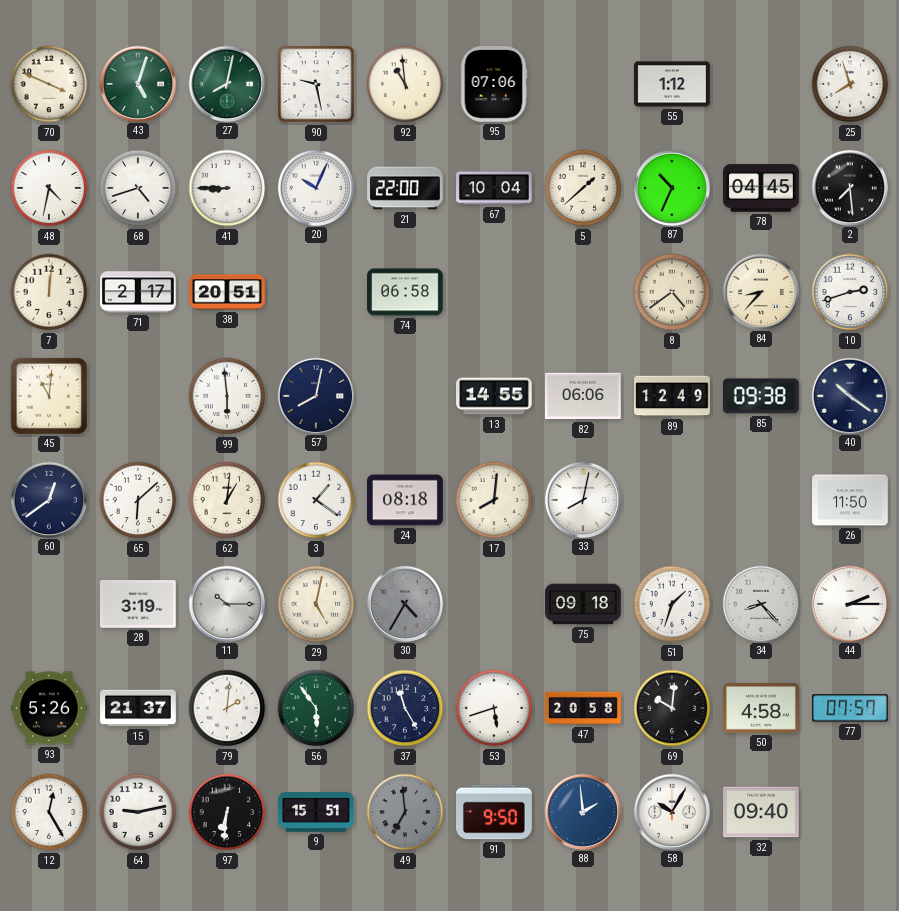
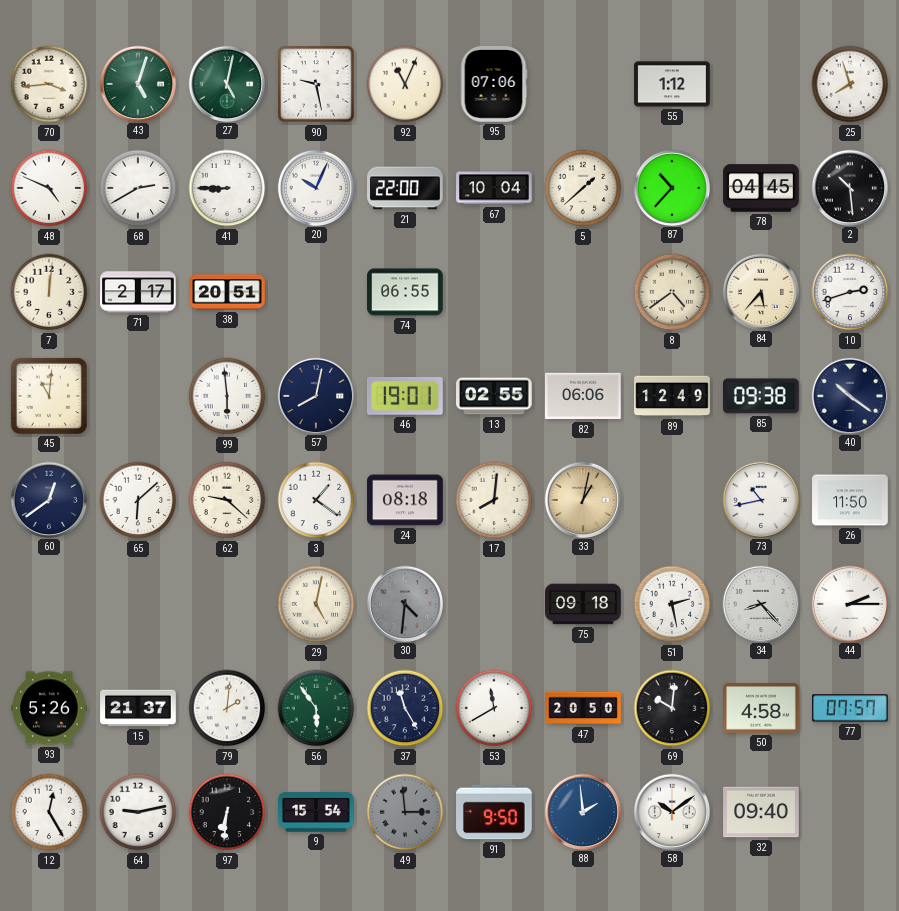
70: 3:49 -> 3:44
27: 8:02 -> 5:02
92: 10:59 -> 11:04
48: 4:32 -> 4:49
68: 4:42 -> 2:40
87: 10:34 -> 10:37
2: 7:29 -> 10:29
74: 06:58 -> 06:55
84: 8:37 -> 5:37
46: none -> 19:01
13: 14:55 -> 02:55
62: 1:01 -> 9:22
33: 8:02 -> 1:02
33 dial: white -> champagne
73: none -> 10:43
28: 3:19 -> none
11: 10:15 -> none
30: 4:35 -> 4:31
51: 1:33 -> 2:28
53: 5:42 -> 11:40
47: 20:58 -> 20:50
9: 15:51 -> 15:54
49: 6:59 -> 2:59
58: 10:05 -> 10:09
